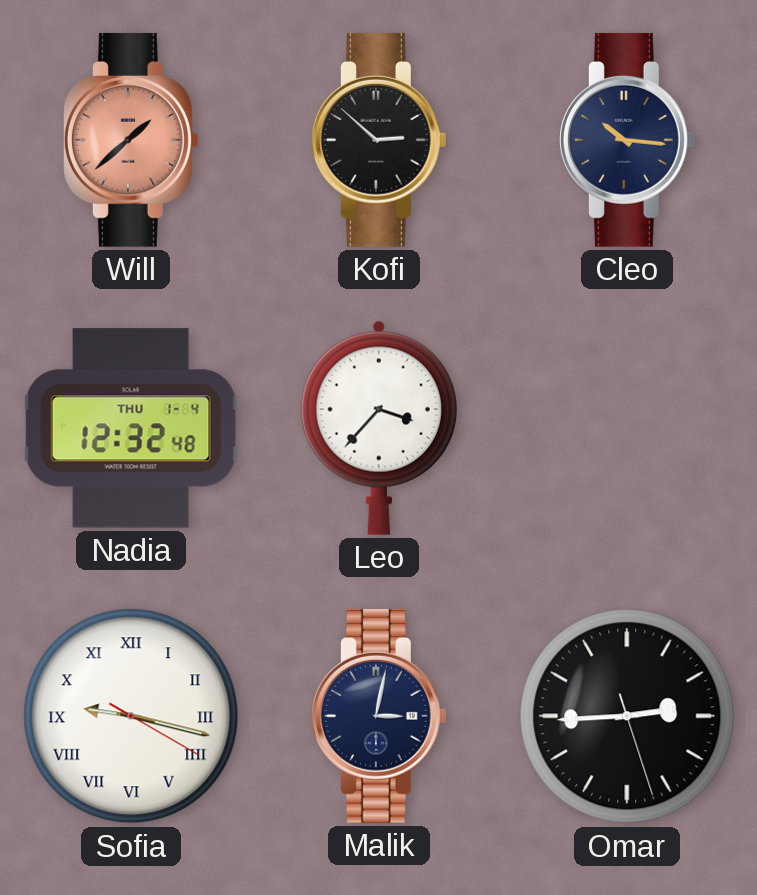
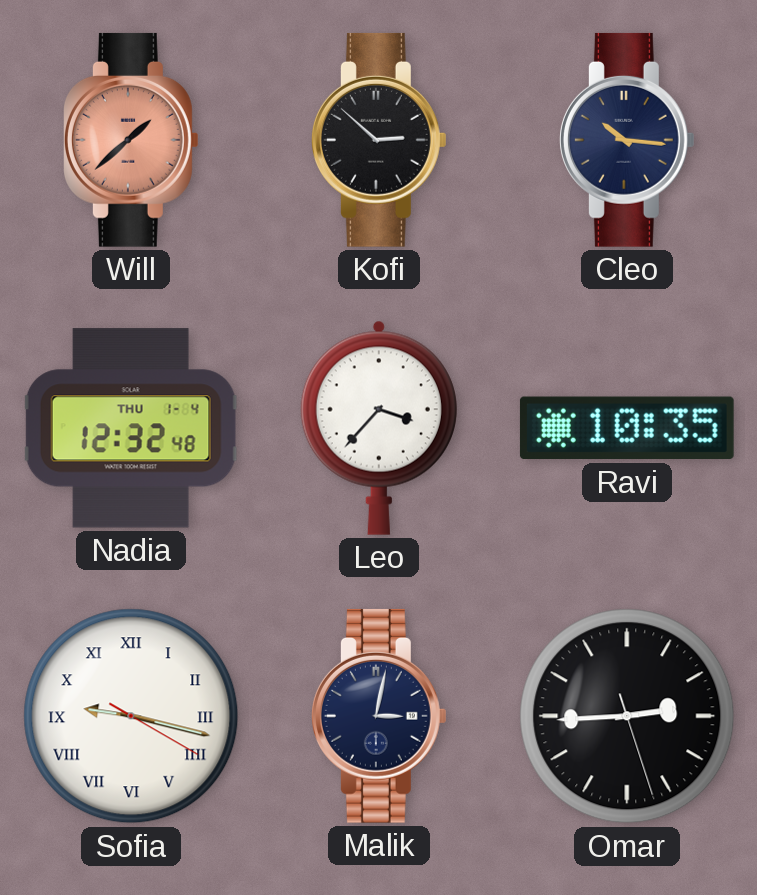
Ravi: none -> 10:35
